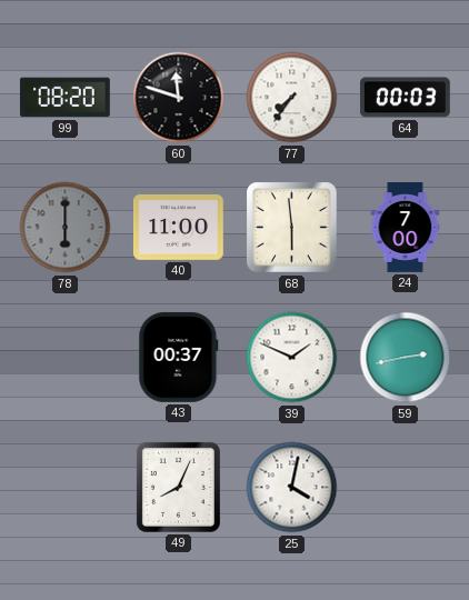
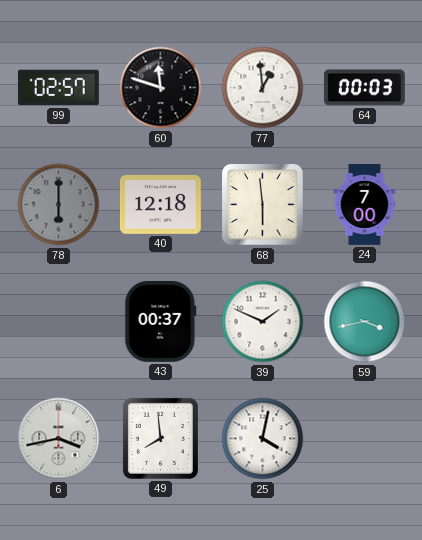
99: 08:20 -> 02:57
77: 7:36 -> 12:59
40: 11:00 -> 12:18
59: 2:43 -> 3:43
6: none -> 3:43
49: 8:04 -> 7:59
